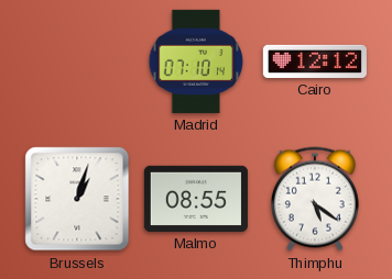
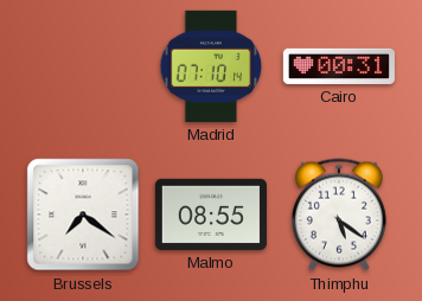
Cairo: 12:12 -> 00:31
Brussels: 1:03 -> 7:21
